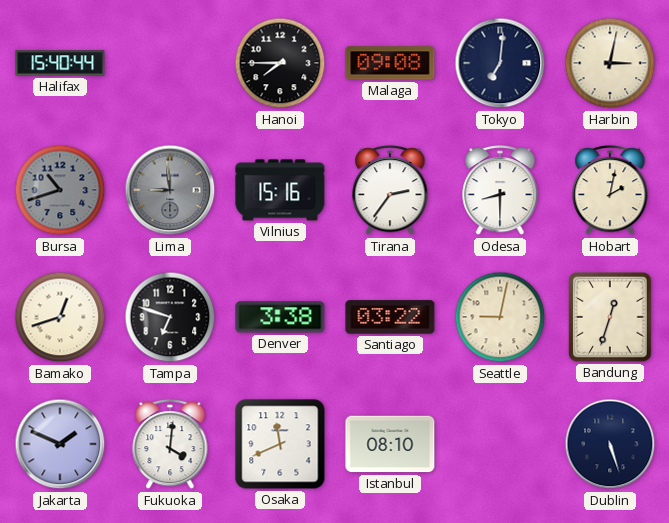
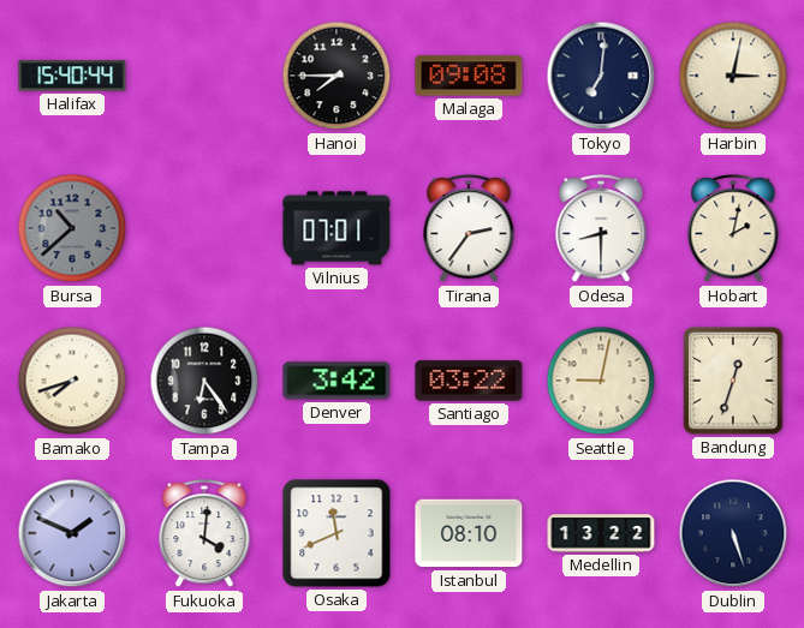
Bursa: 10:42 -> 10:38
Lima: 8:59 -> none
Vilnius: 15:16 -> 07:01
Bamako: 12:42 -> 7:42
Tampa: 6:48 -> 6:24
Denver: 3:38 -> 3:42
Medellin: none -> 13:22
